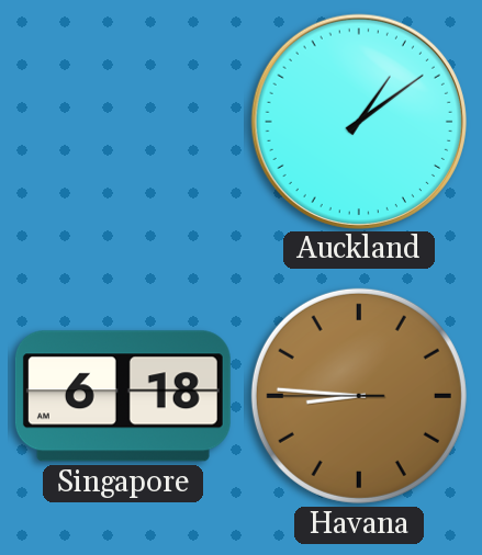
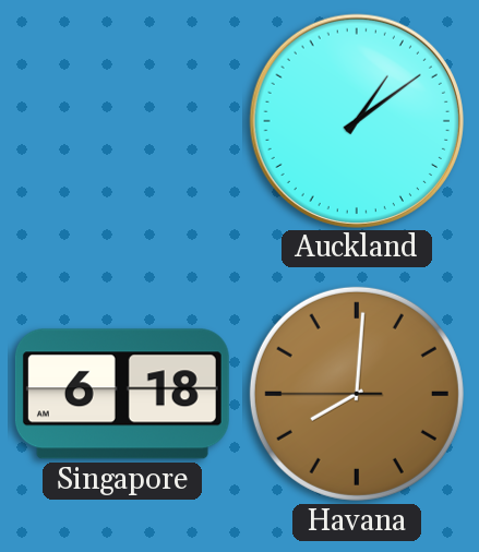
Havana: 8:45 -> 8:00
